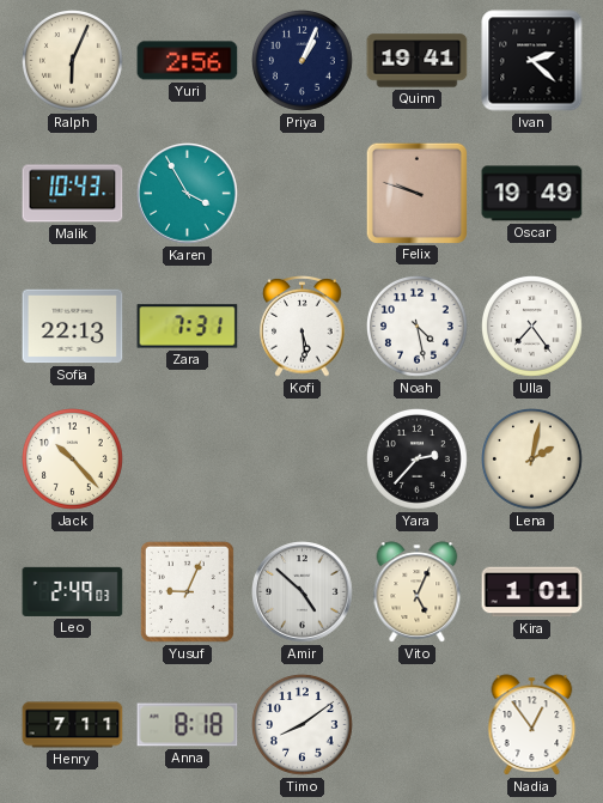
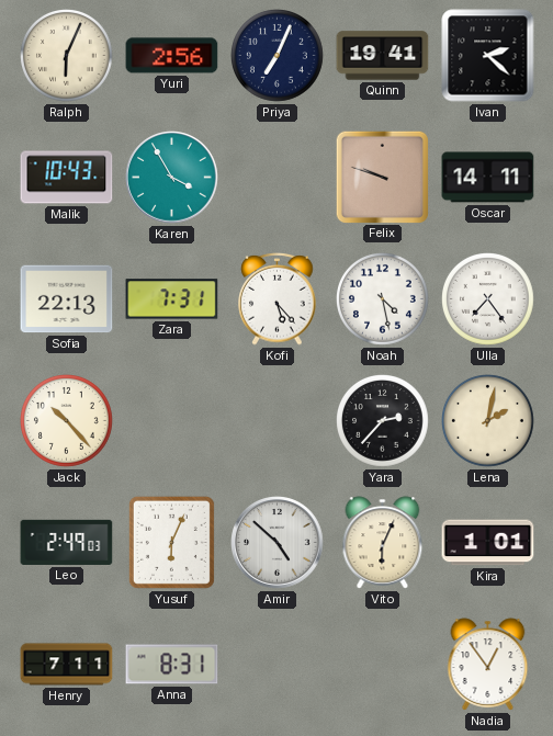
Priya: 1:04 -> 7:04
Oscar: 19:49 -> 14:11
Kofi: 5:29 -> 5:23
Yusuf: 9:04 -> 6:04
Vito: 5:04 -> 6:04
Anna: 8:18 -> 8:31
Timo: 8:09 -> none
